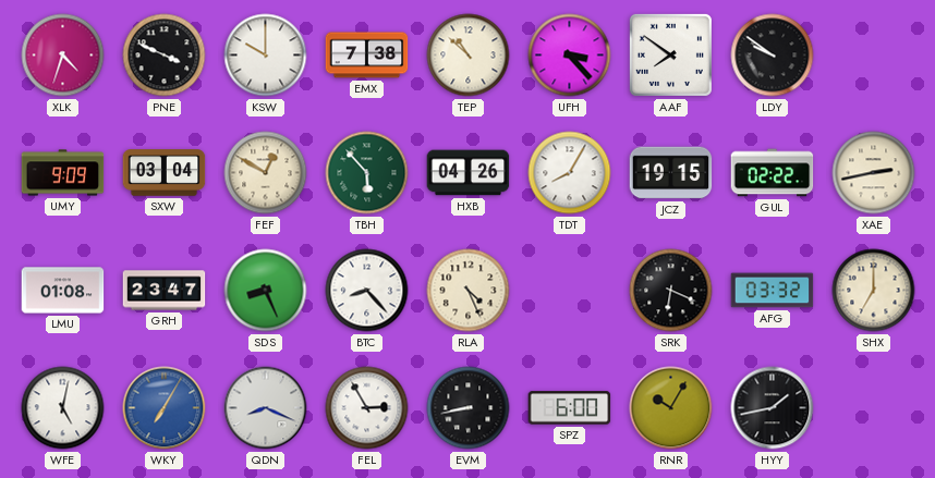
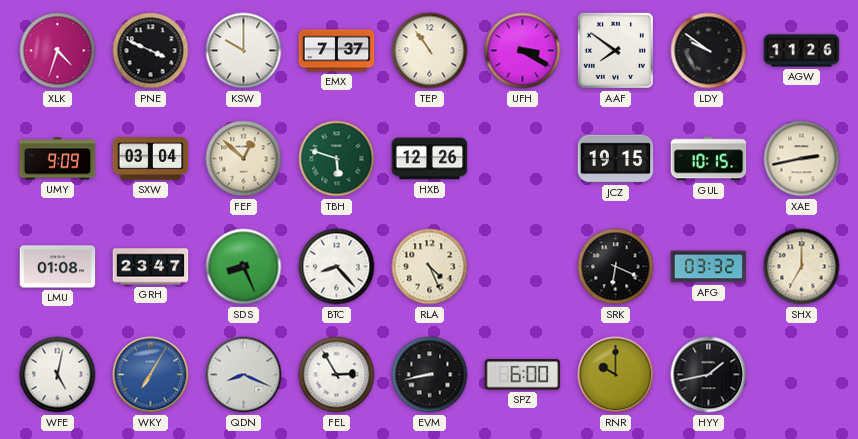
EMX: 7:38 -> 7:37
TEP: 10:52 -> 10:54
UFH: 3:23 -> 3:20
AGW: none -> 11:26
FEF: 12:50 -> 12:52
TBH: 5:53 -> 5:48
HXB: 04:26 -> 12:26
TDT: 8:05 -> none
GUL: 02:22 -> 10:15
RNR: 10:05 -> 10:00
